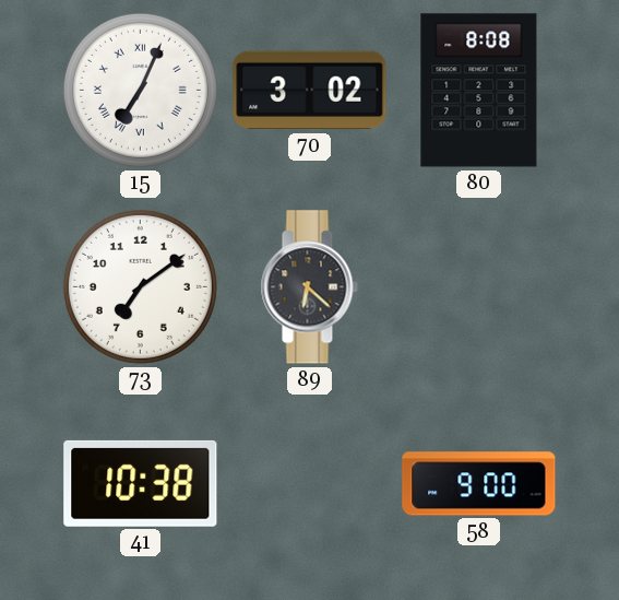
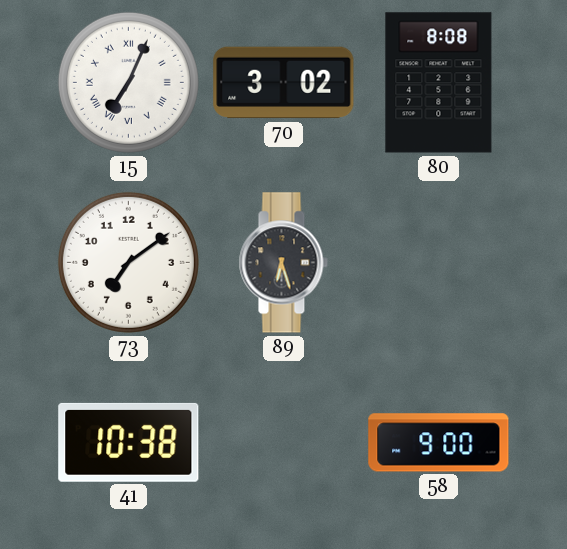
89: 6:22 -> 6:27
